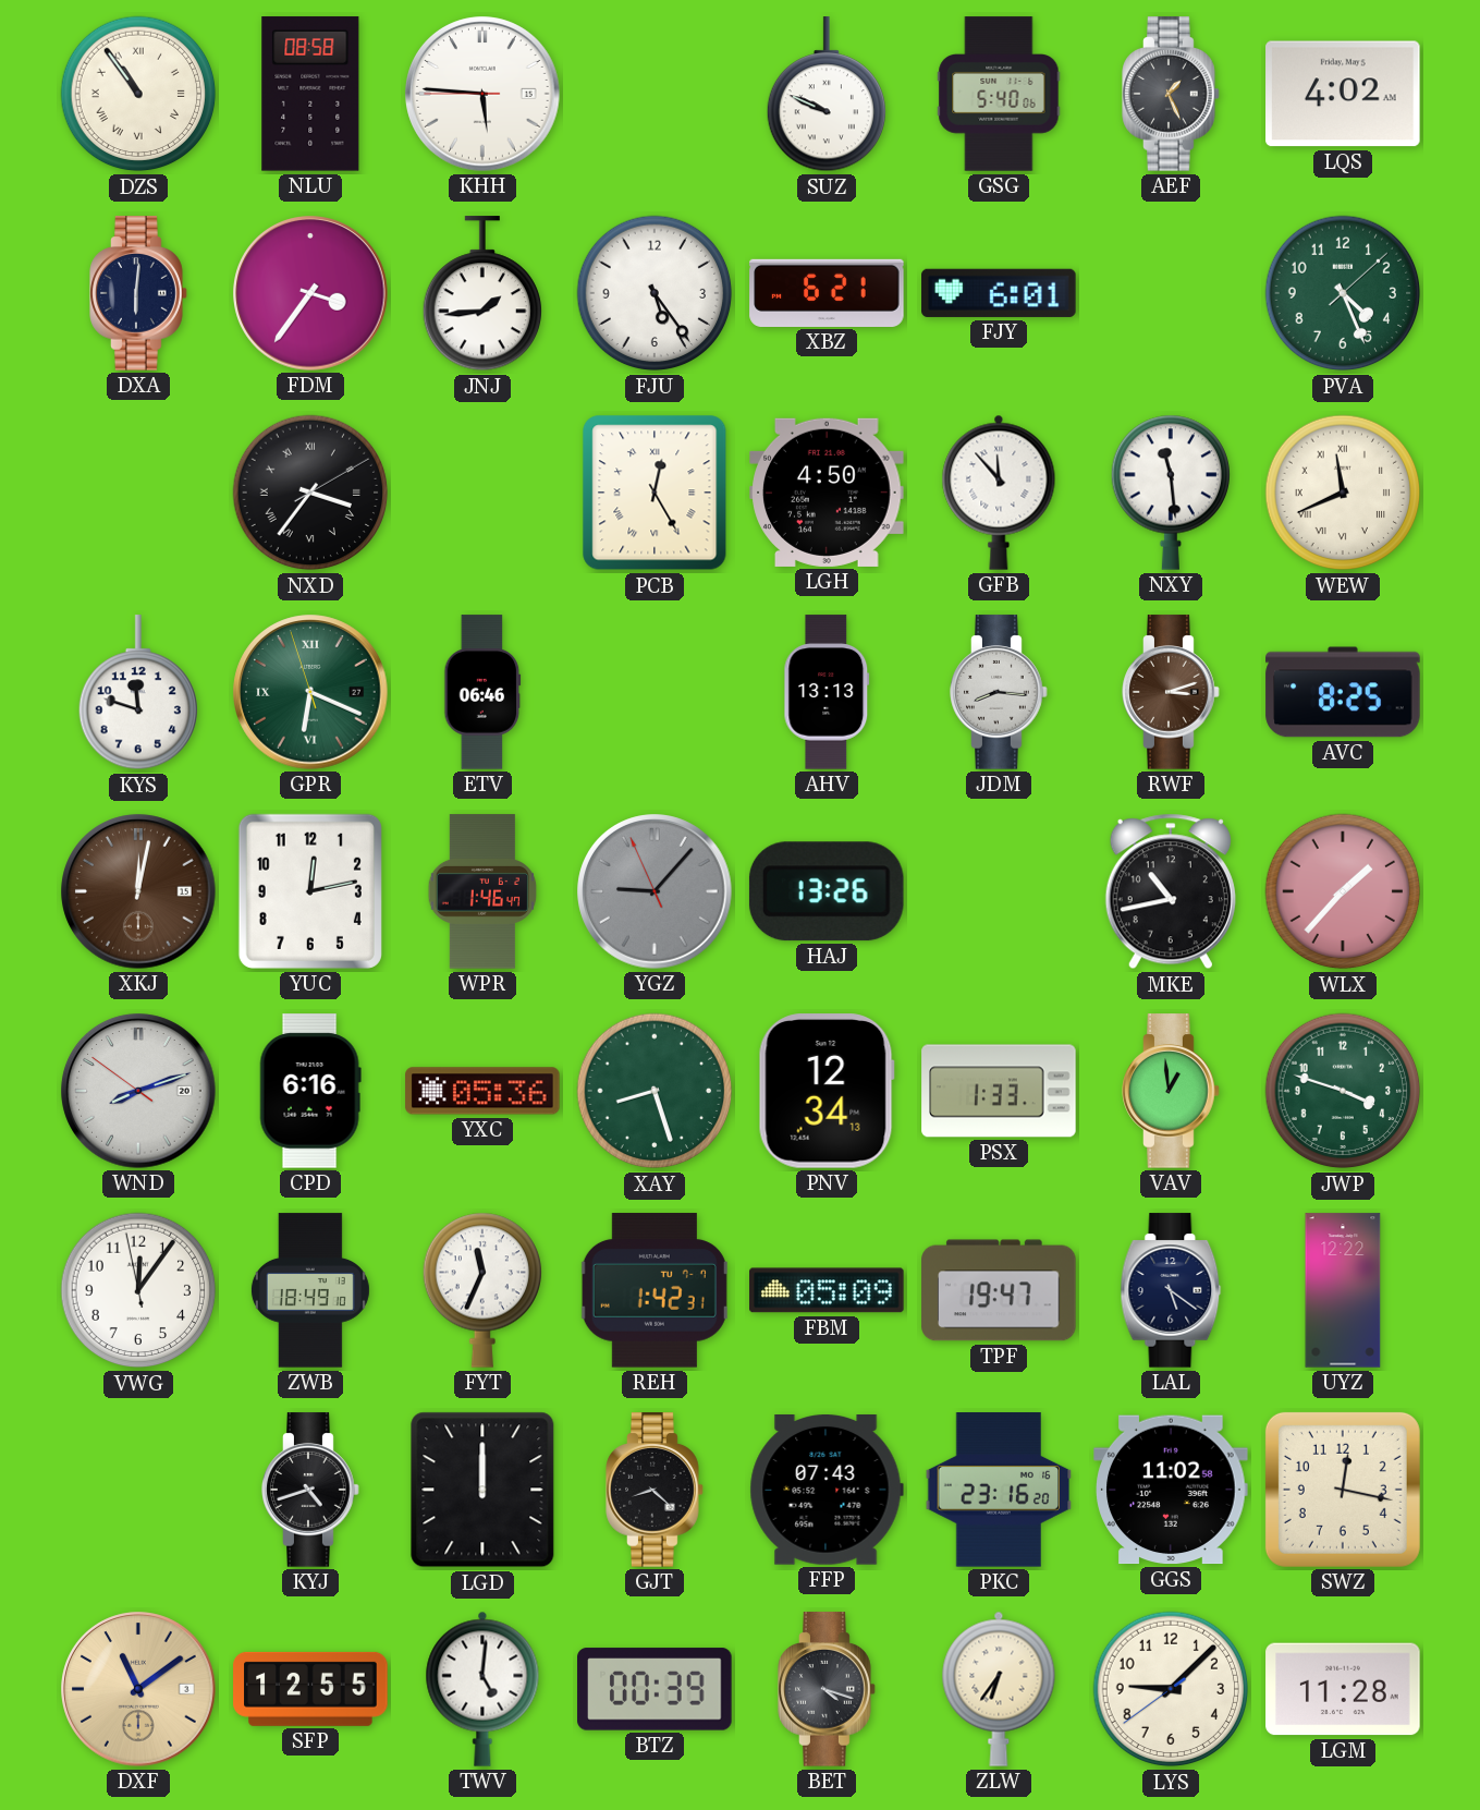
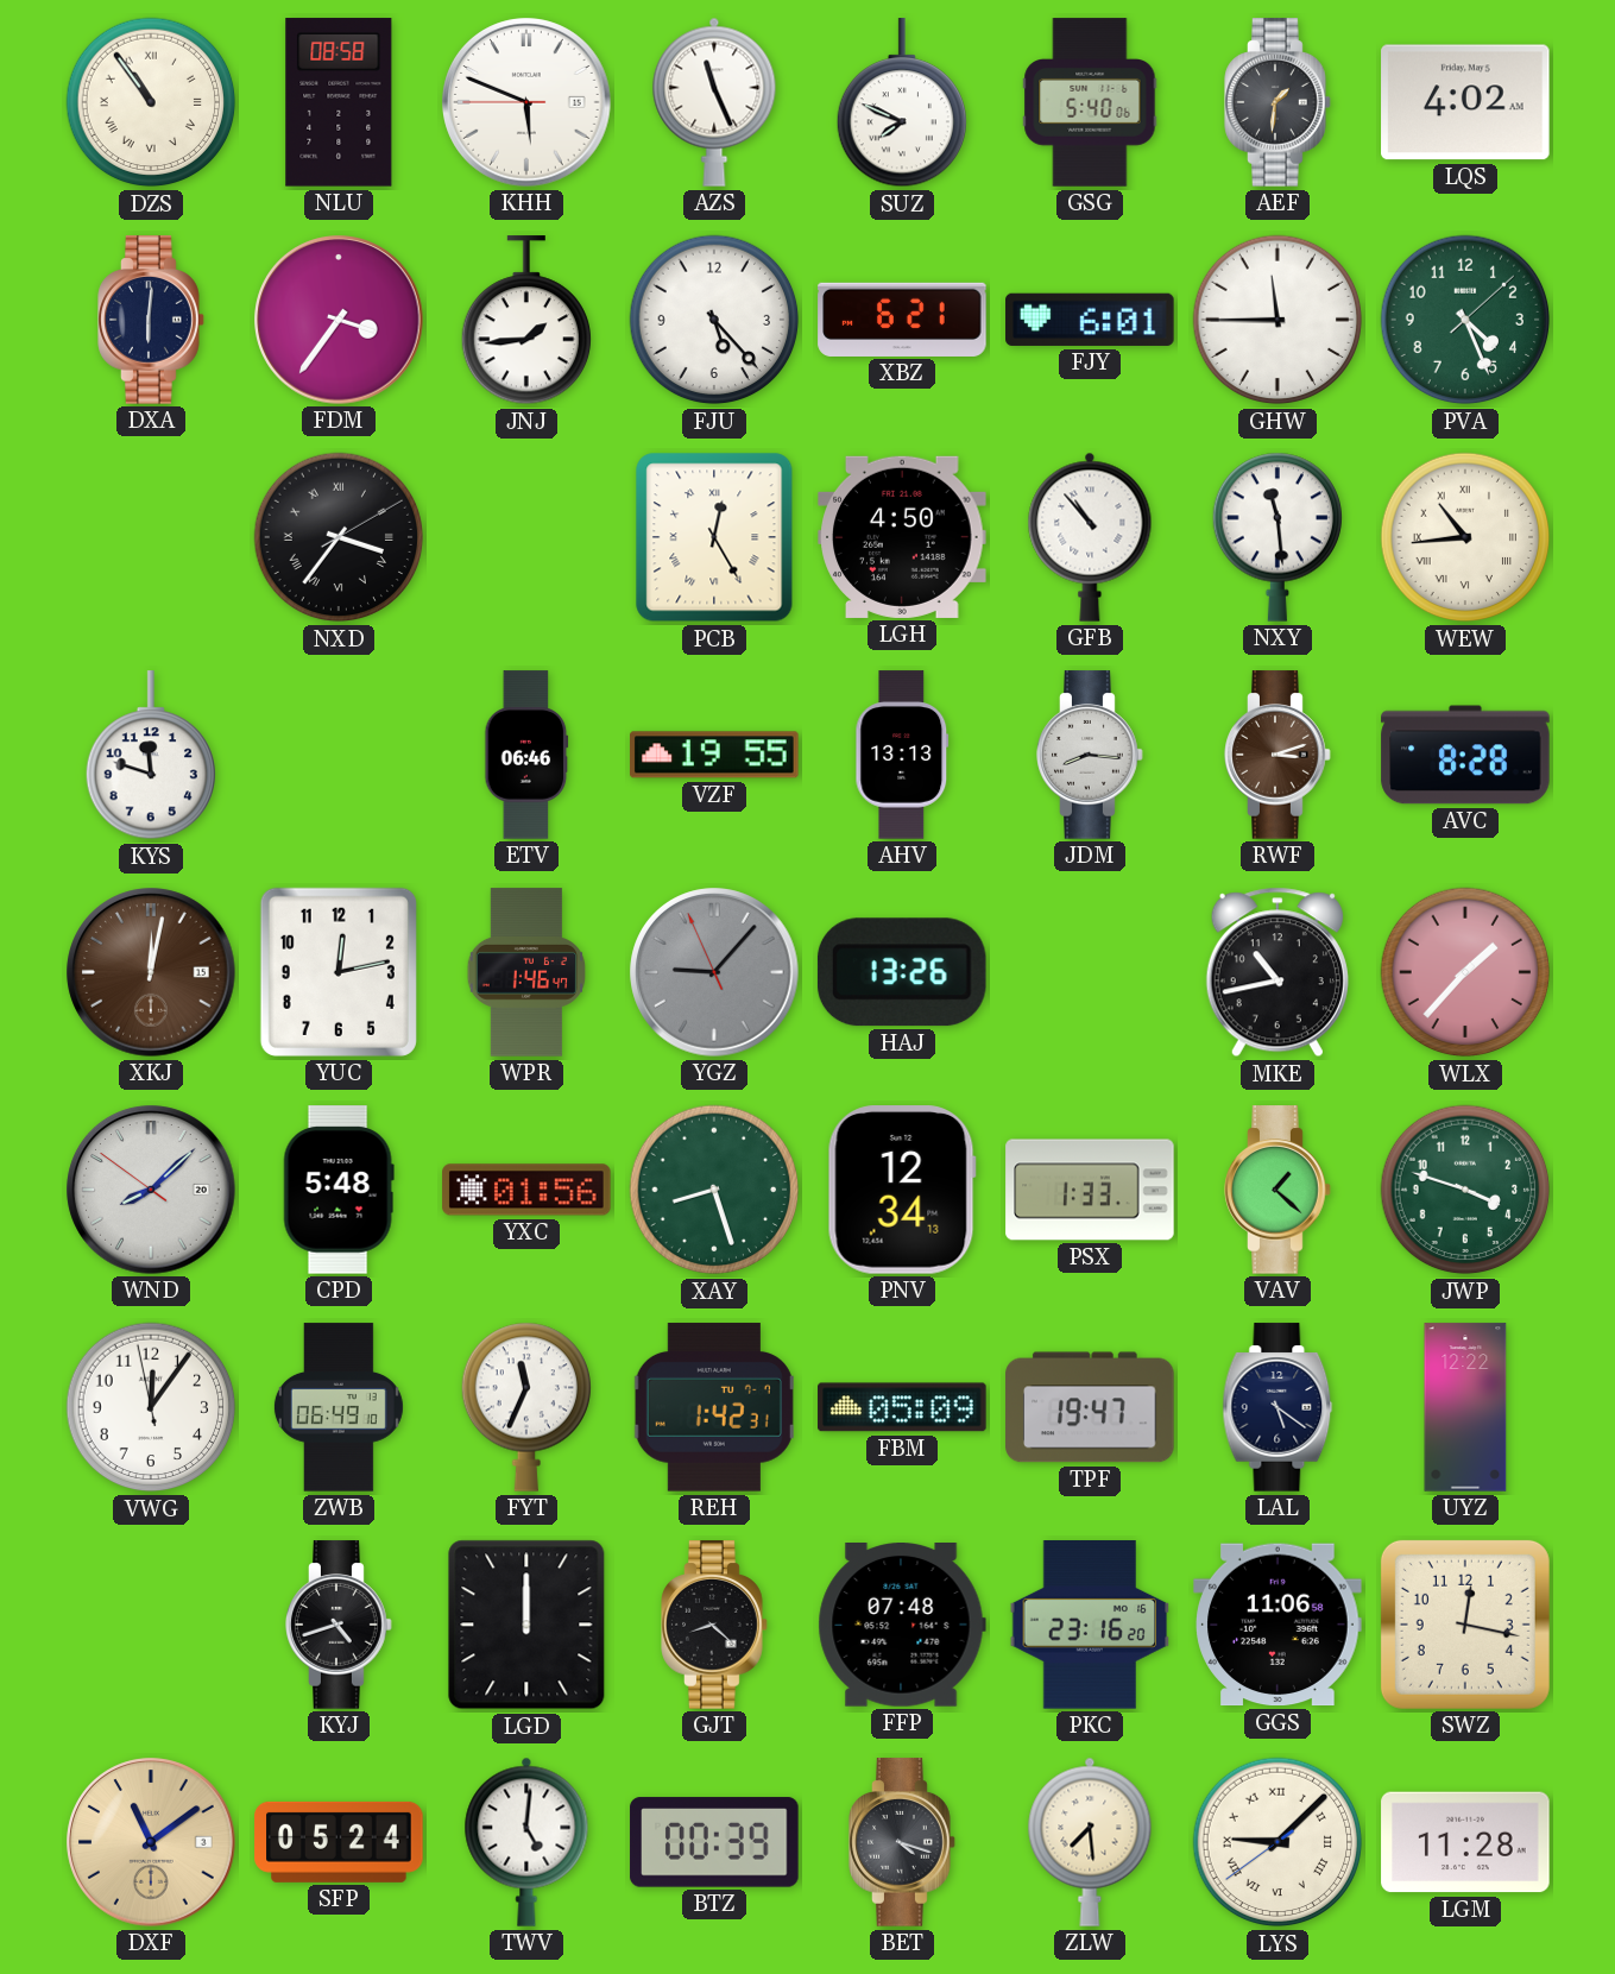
KHH: 5:45 -> 5:48
AZS: none -> 11:26
SUZ: 9:49 -> 7:49
AEF: 1:26 -> 1:31
FJU: 5:24 -> 5:23
GHW: none -> 11:45
GFB: 11:53 -> 10:53
WEW: 11:41 -> 10:44
GPR: 6:18 -> none
VZF: none -> 19:55
AVC: 8:25 -> 8:28
WND: 8:11 -> 8:07
CPD: 6:16 -> 5:48
YXC: 05:36 -> 01:56
VAV: 12:59 -> 1:22
ZWB: 18:49 -> 06:49
FFP: 07:43 -> 07:48
GGS: 11:02 -> 11:06
SFP: 12:55 -> 05:24
ZLW: 6:36 -> 7:29
LYS numerals: Arabic -> Roman
